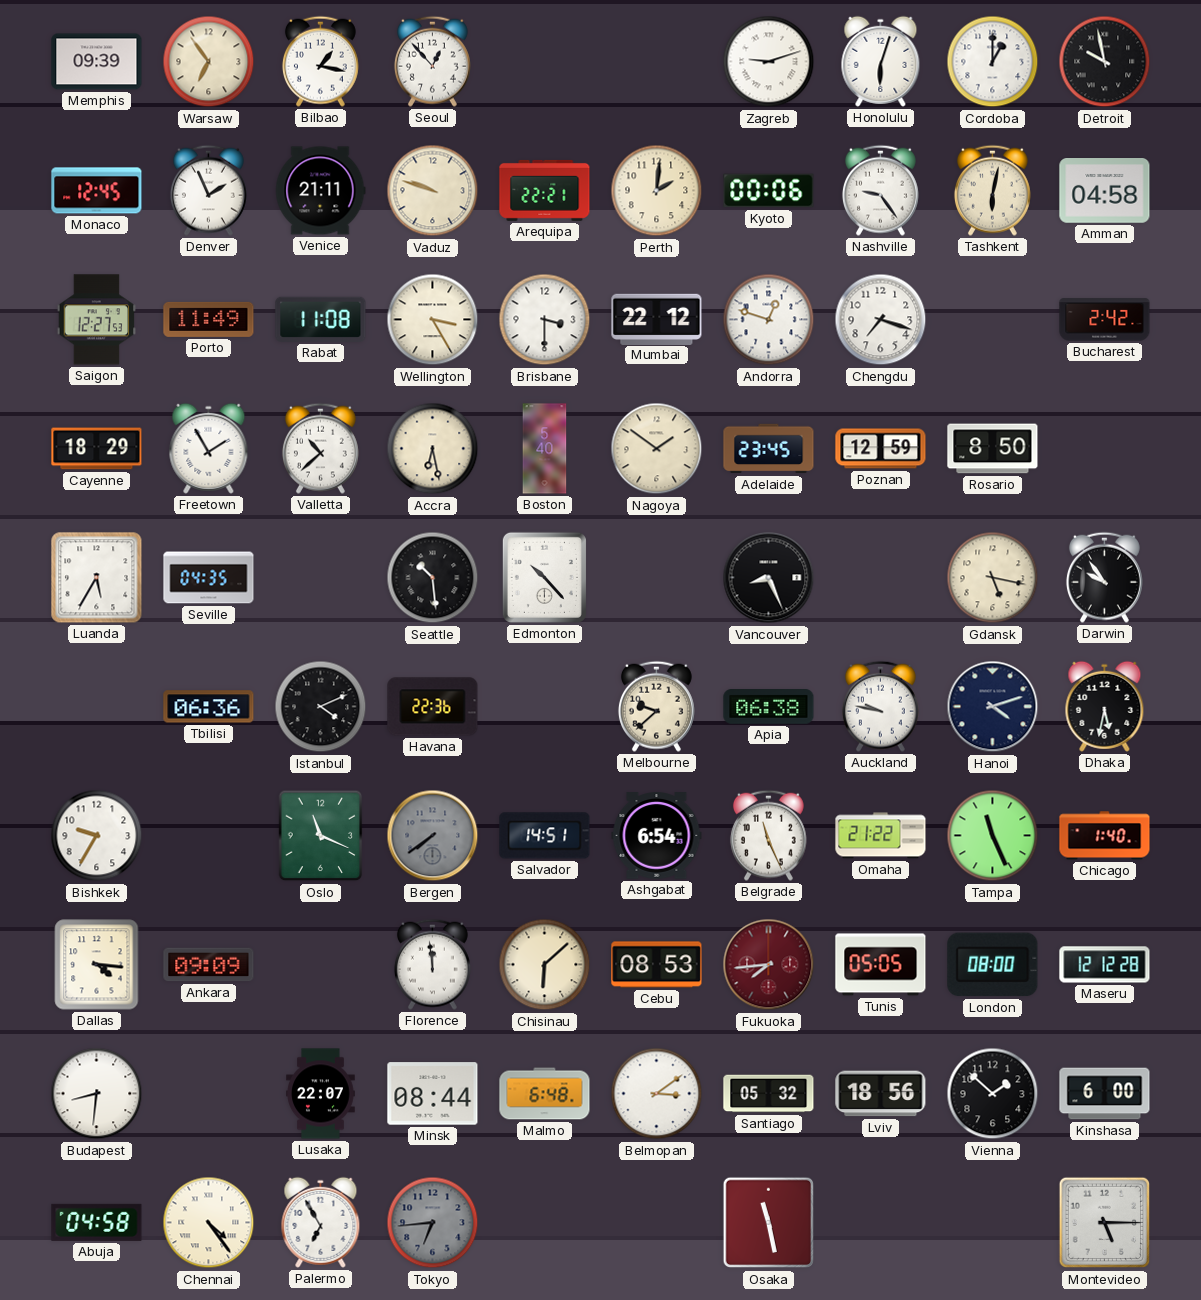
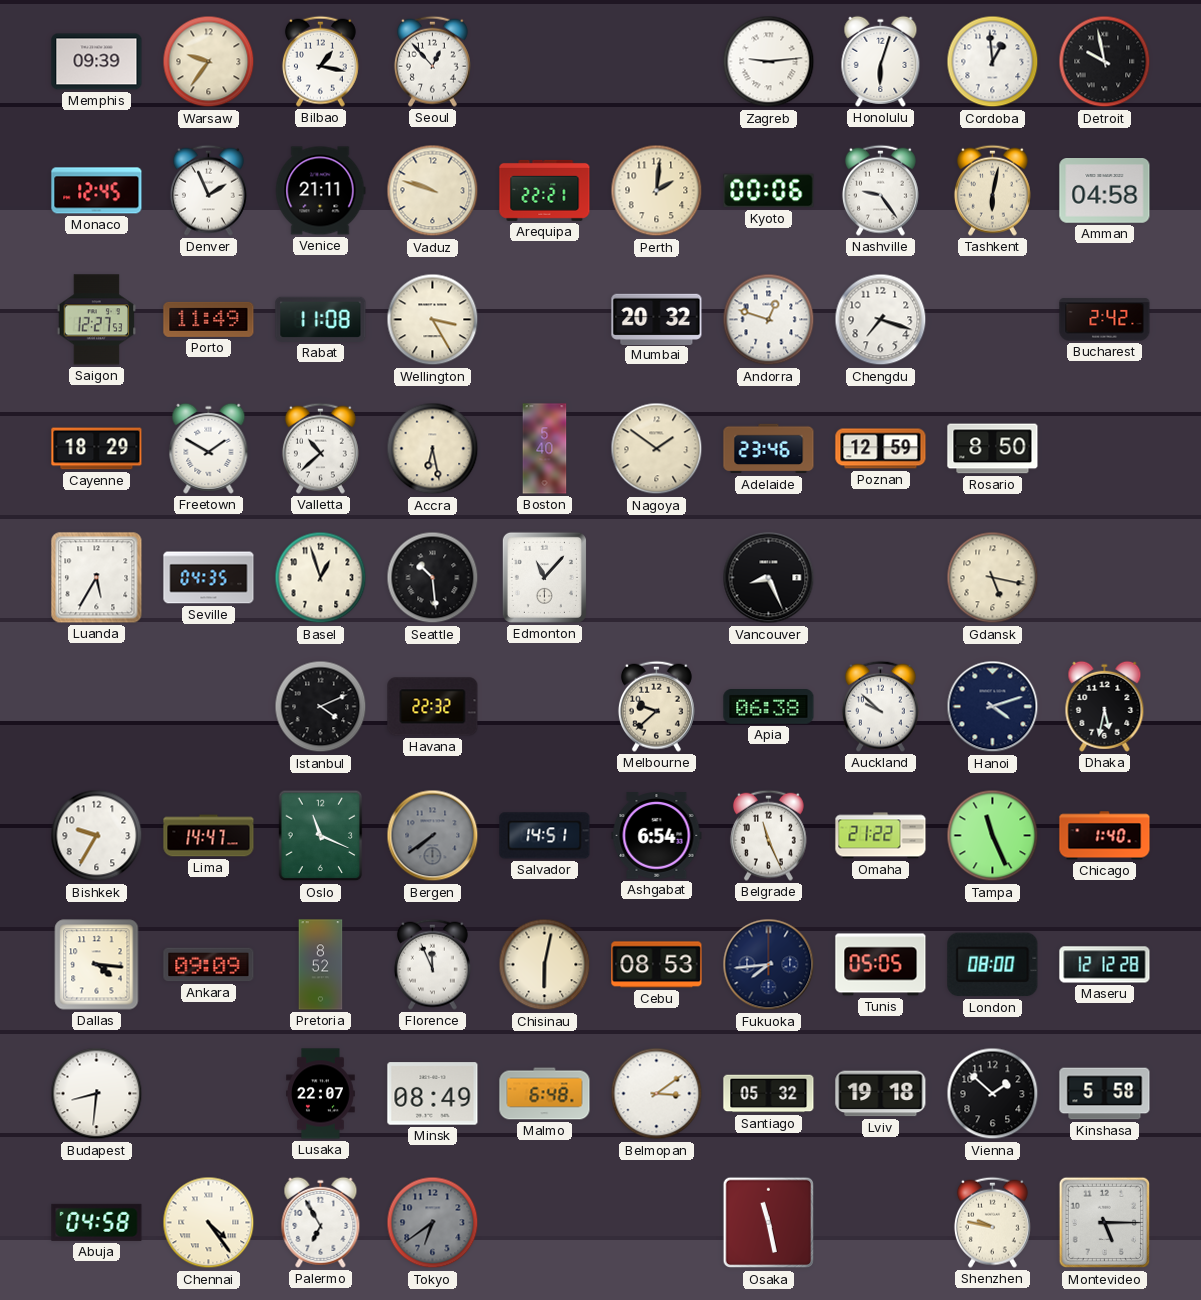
Warsaw: 6:54 -> 9:36
Zagreb: 9:12 -> 9:14
Cordoba: 1:00 -> 12:59
Brisbane: 3:30 -> none
Mumbai: 22:12 -> 20:32
Freetown: 1:55 -> 1:50
Adelaide: 23:45 -> 23:46
Basel: none -> 12:57
Edmonton: 10:23 -> 11:07
Darwin: 9:54 -> none
Tbilisi: 06:36 -> none
Havana: 22:36 -> 22:32
Auckland: 9:47 -> 9:52
Lima: none -> 14:47
Pretoria: none -> 8:52
Florence: 11:59 -> 11:56
Chisinau: 6:08 -> 6:02
Fukuoka dial: burgundy -> navy
Minsk: 08:44 -> 08:49
Lviv: 18:56 -> 19:18
Kinshasa: 6:00 -> 5:58
Tokyo: 6:44 -> 6:39
Shenzhen: none -> 9:47
